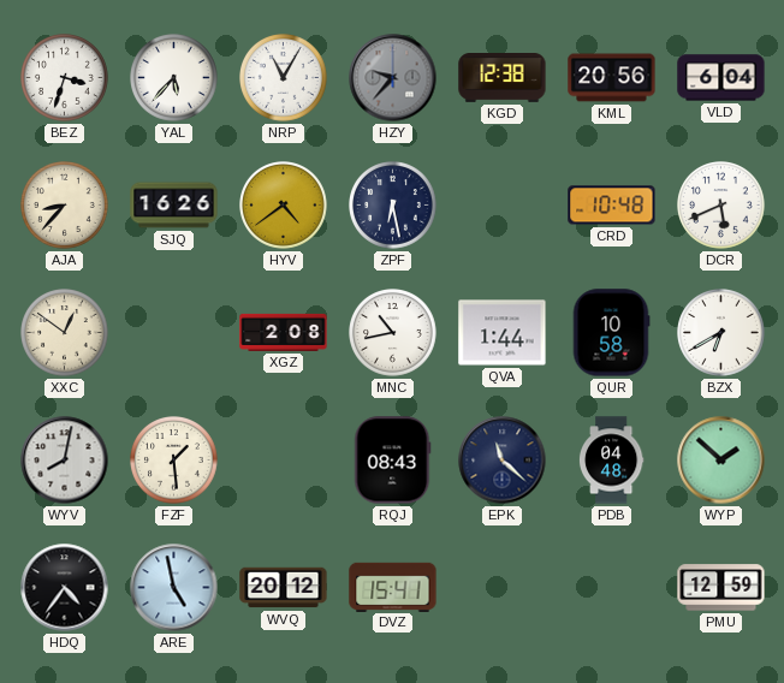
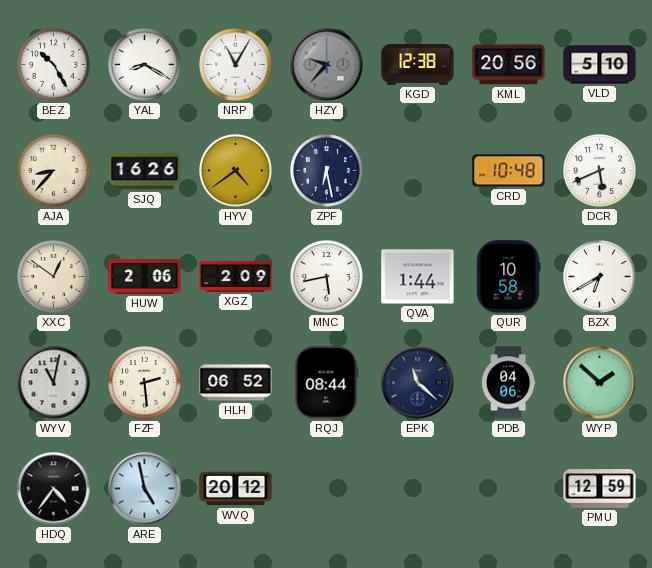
BEZ: 3:33 -> 10:25
YAL: 5:37 -> 8:20
VLD: 6:04 -> 5:10
HUW: none -> 2:06
XGZ: 2:08 -> 2:09
MNC: 10:43 -> 5:43
WYV: 8:02 -> 11:02
FZF: 1:29 -> 2:29
HLH: none -> 06:52
RQJ: 08:43 -> 08:44
PDB: 04:48 -> 04:06
DVZ: 15:41 -> none
